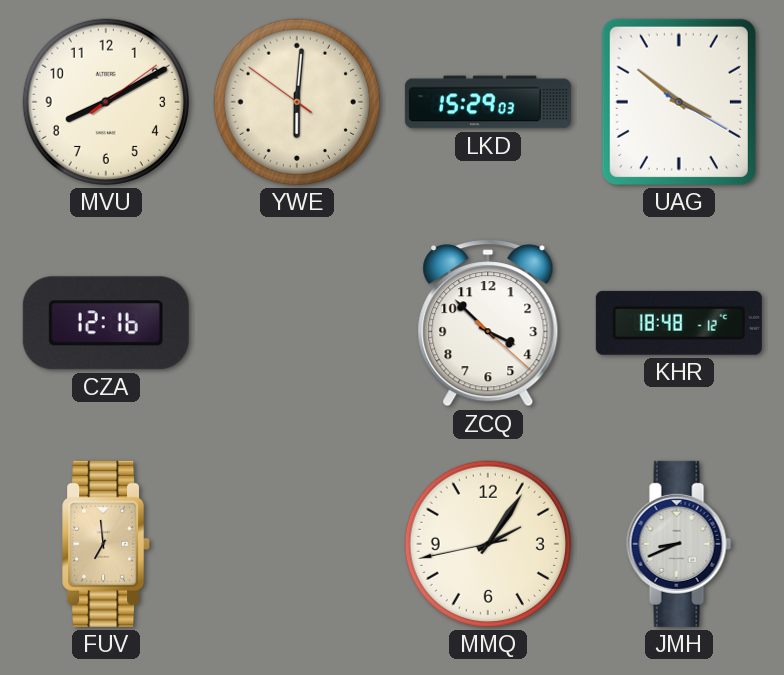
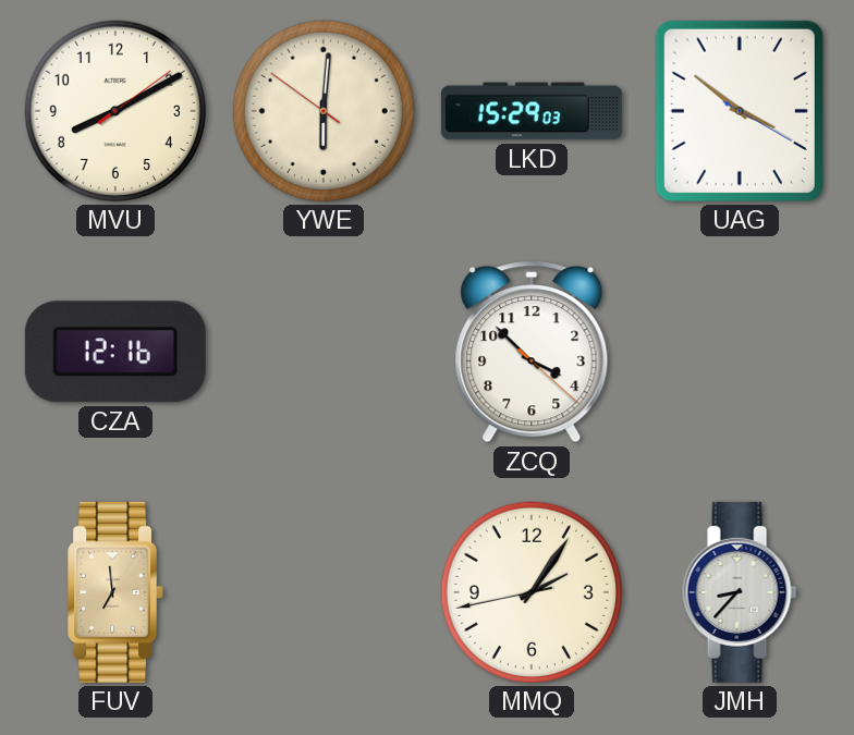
KHR: 18:48 -> none
JMH: 8:41 -> 8:37
